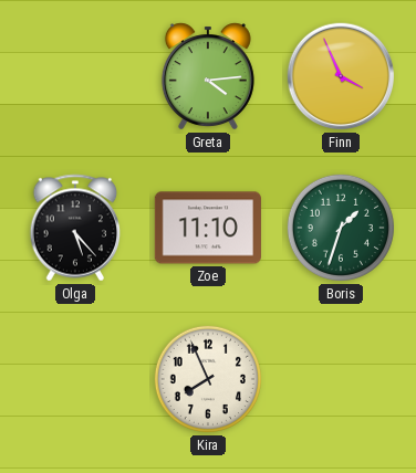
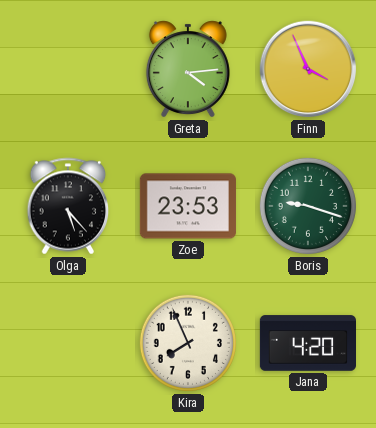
Zoe: 11:10 -> 23:53
Boris: 1:33 -> 9:18
Jana: none -> 4:20
